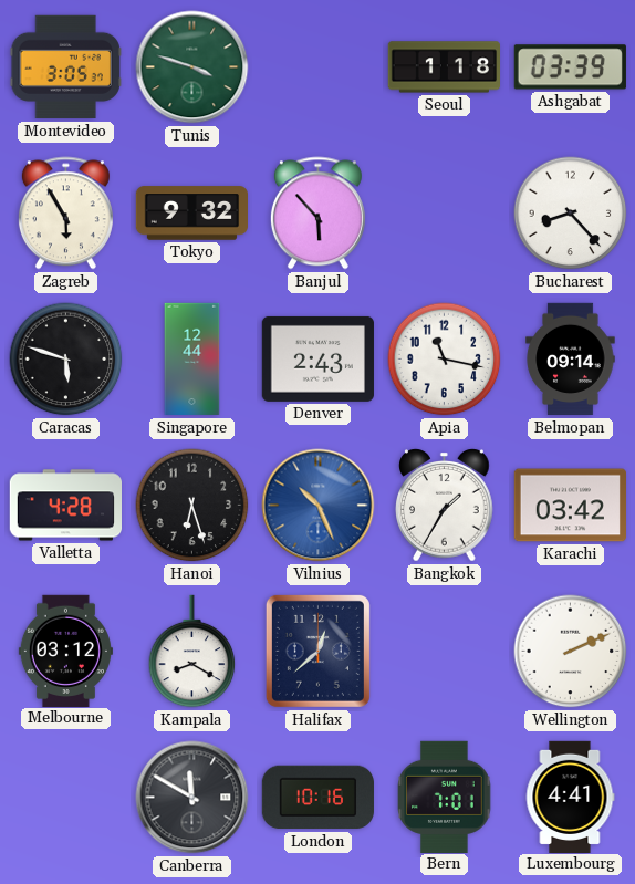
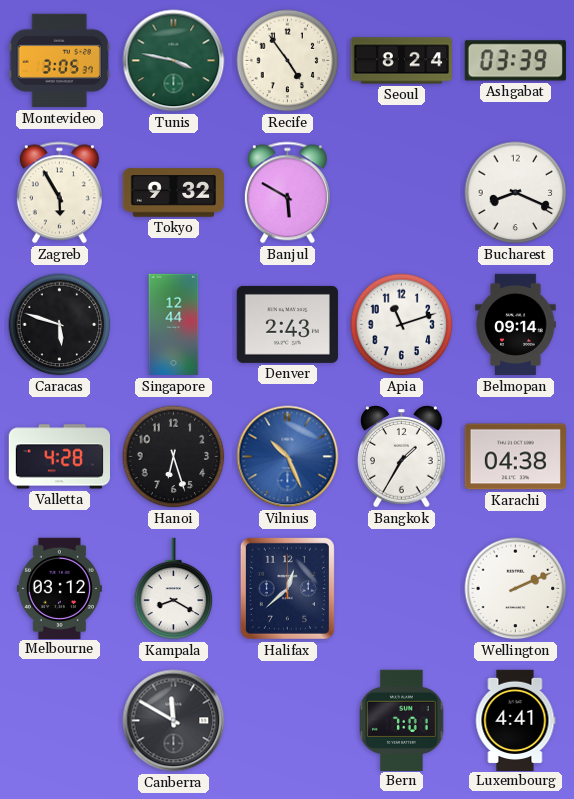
Tunis: 3:48 -> 3:47
Recife: none -> 4:54
Seoul: 1:18 -> 8:24
Banjul: 5:53 -> 5:50
Bucharest: 8:23 -> 8:19
Apia: 11:17 -> 11:12
Karachi: 03:42 -> 04:38
London: 10:16 -> none
